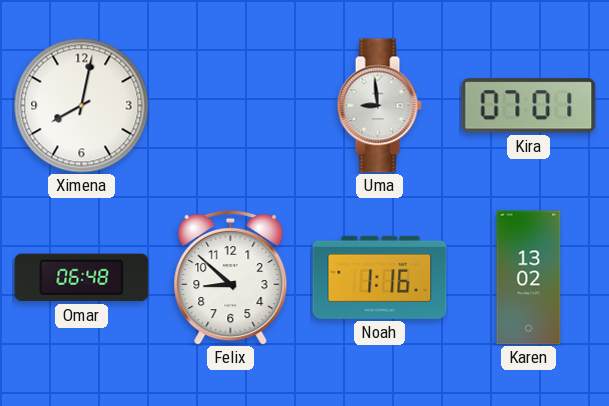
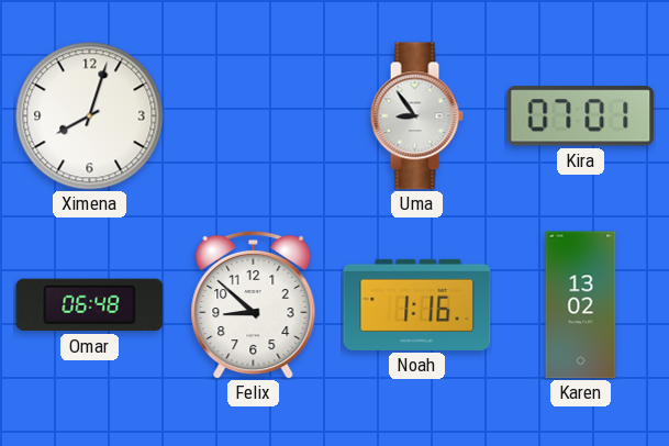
Ximena: 8:02 -> 8:03
Uma: 8:59 -> 8:54
